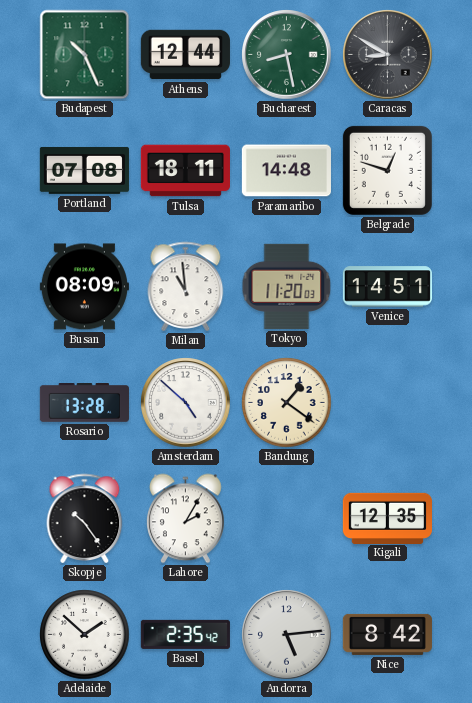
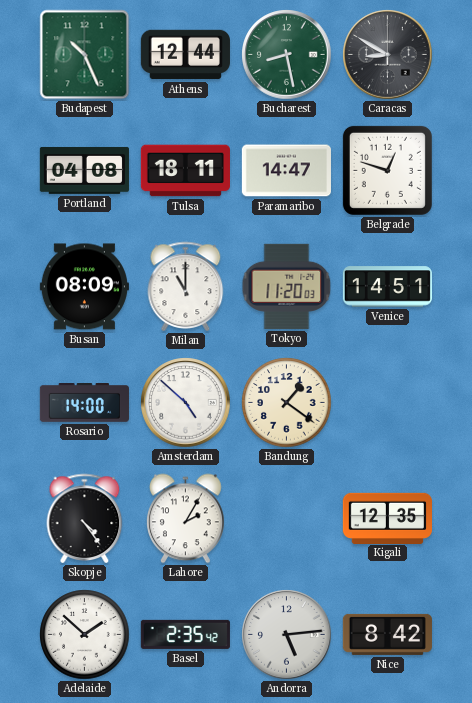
Portland: 07:08 -> 04:08
Paramaribo: 14:48 -> 14:47
Milan: 10:59 -> 11:00
Rosario: 13:28 -> 14:00
Skopje: 10:24 -> 4:24
